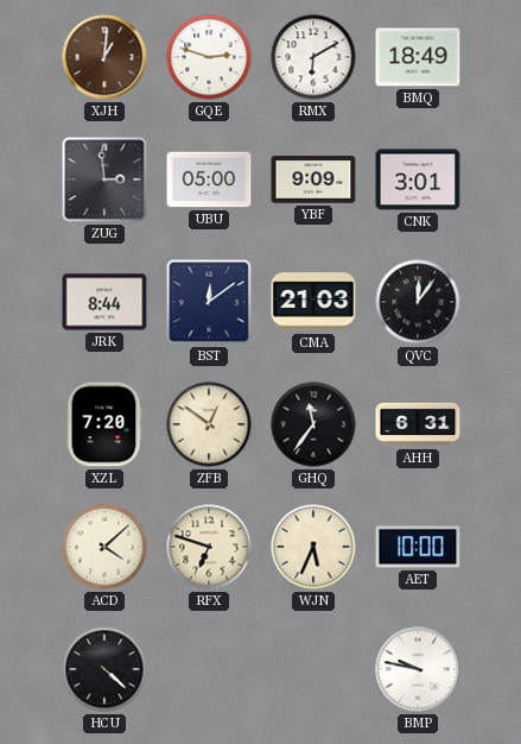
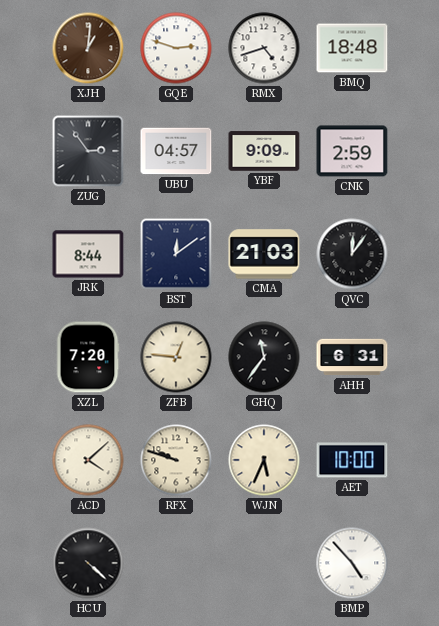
RMX: 6:10 -> 4:42
BMQ: 18:49 -> 18:48
ZUG: 2:59 -> 2:54
UBU: 05:00 -> 04:57
CNK: 3:01 -> 2:59
ZFB: 12:51 -> 12:46
RFX: 6:48 -> 9:48
BMP: 9:47 -> 4:53
